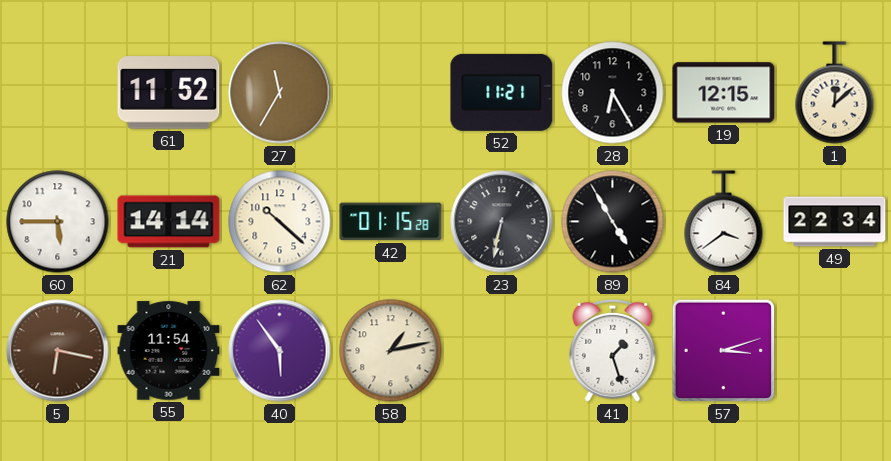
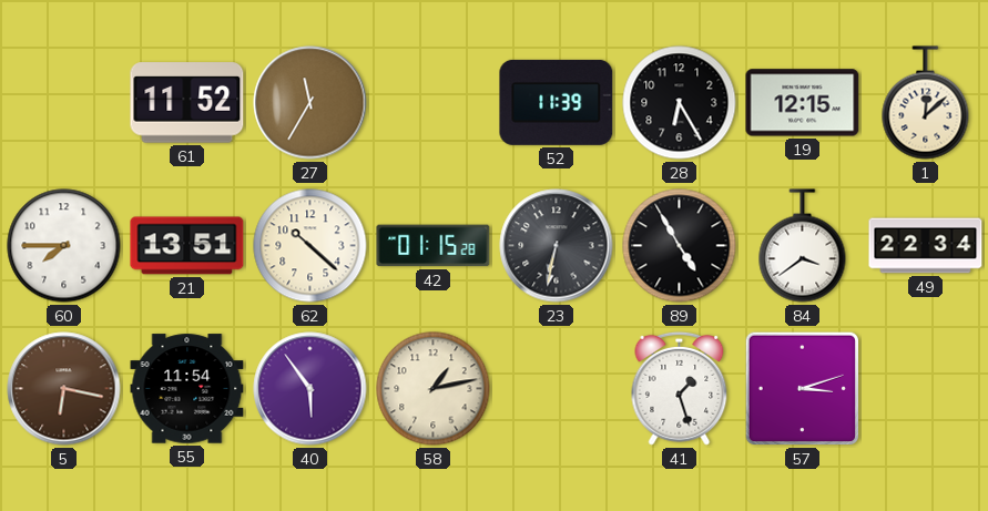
52: 11:21 -> 11:39
60: 5:45 -> 7:45
21: 14:14 -> 13:51
